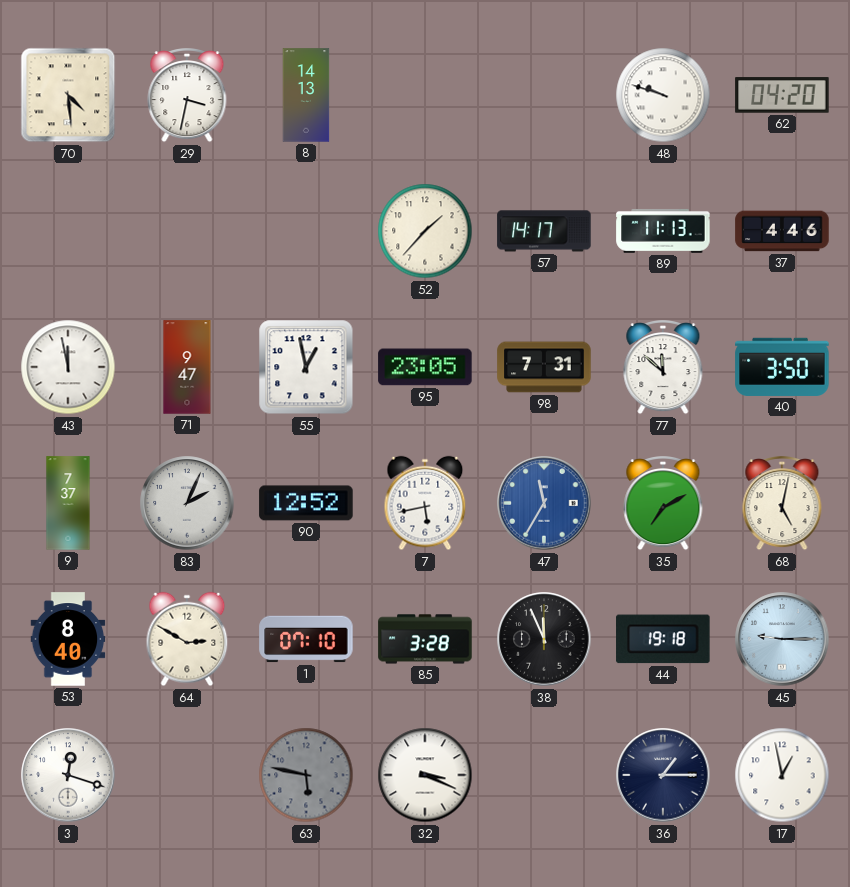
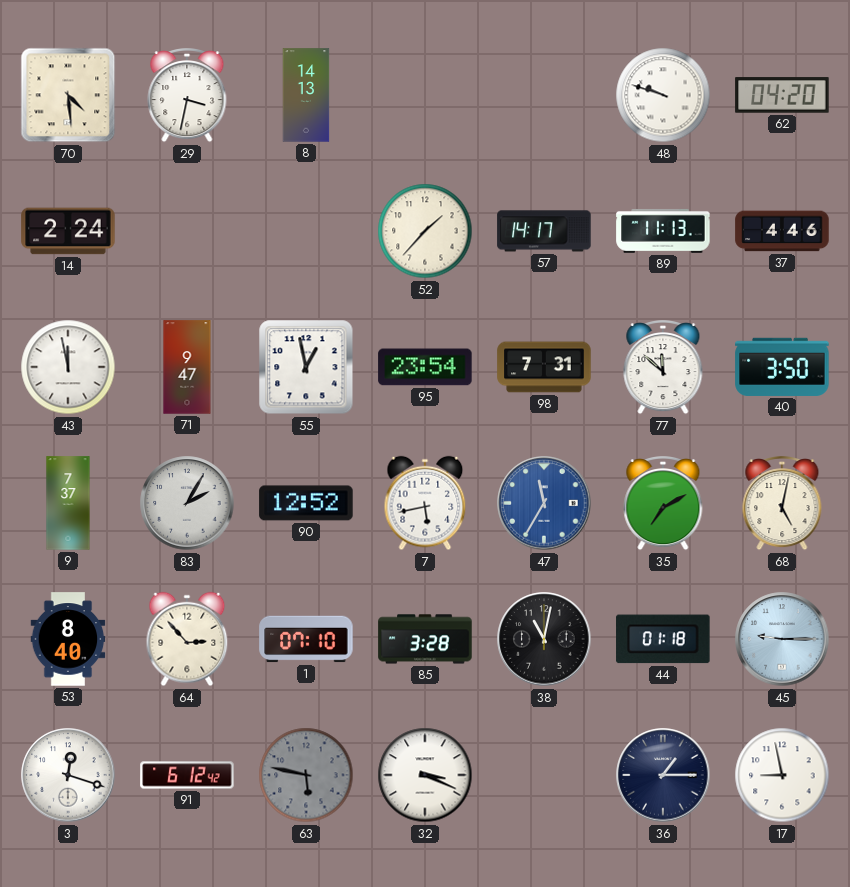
14: none -> 2:24
95: 23:05 -> 23:54
83: 2:04 -> 2:05
64: 2:50 -> 2:53
38: 11:56 -> 11:02
44: 19:18 -> 01:18
91: none -> 6:12
17: 12:58 -> 8:58
